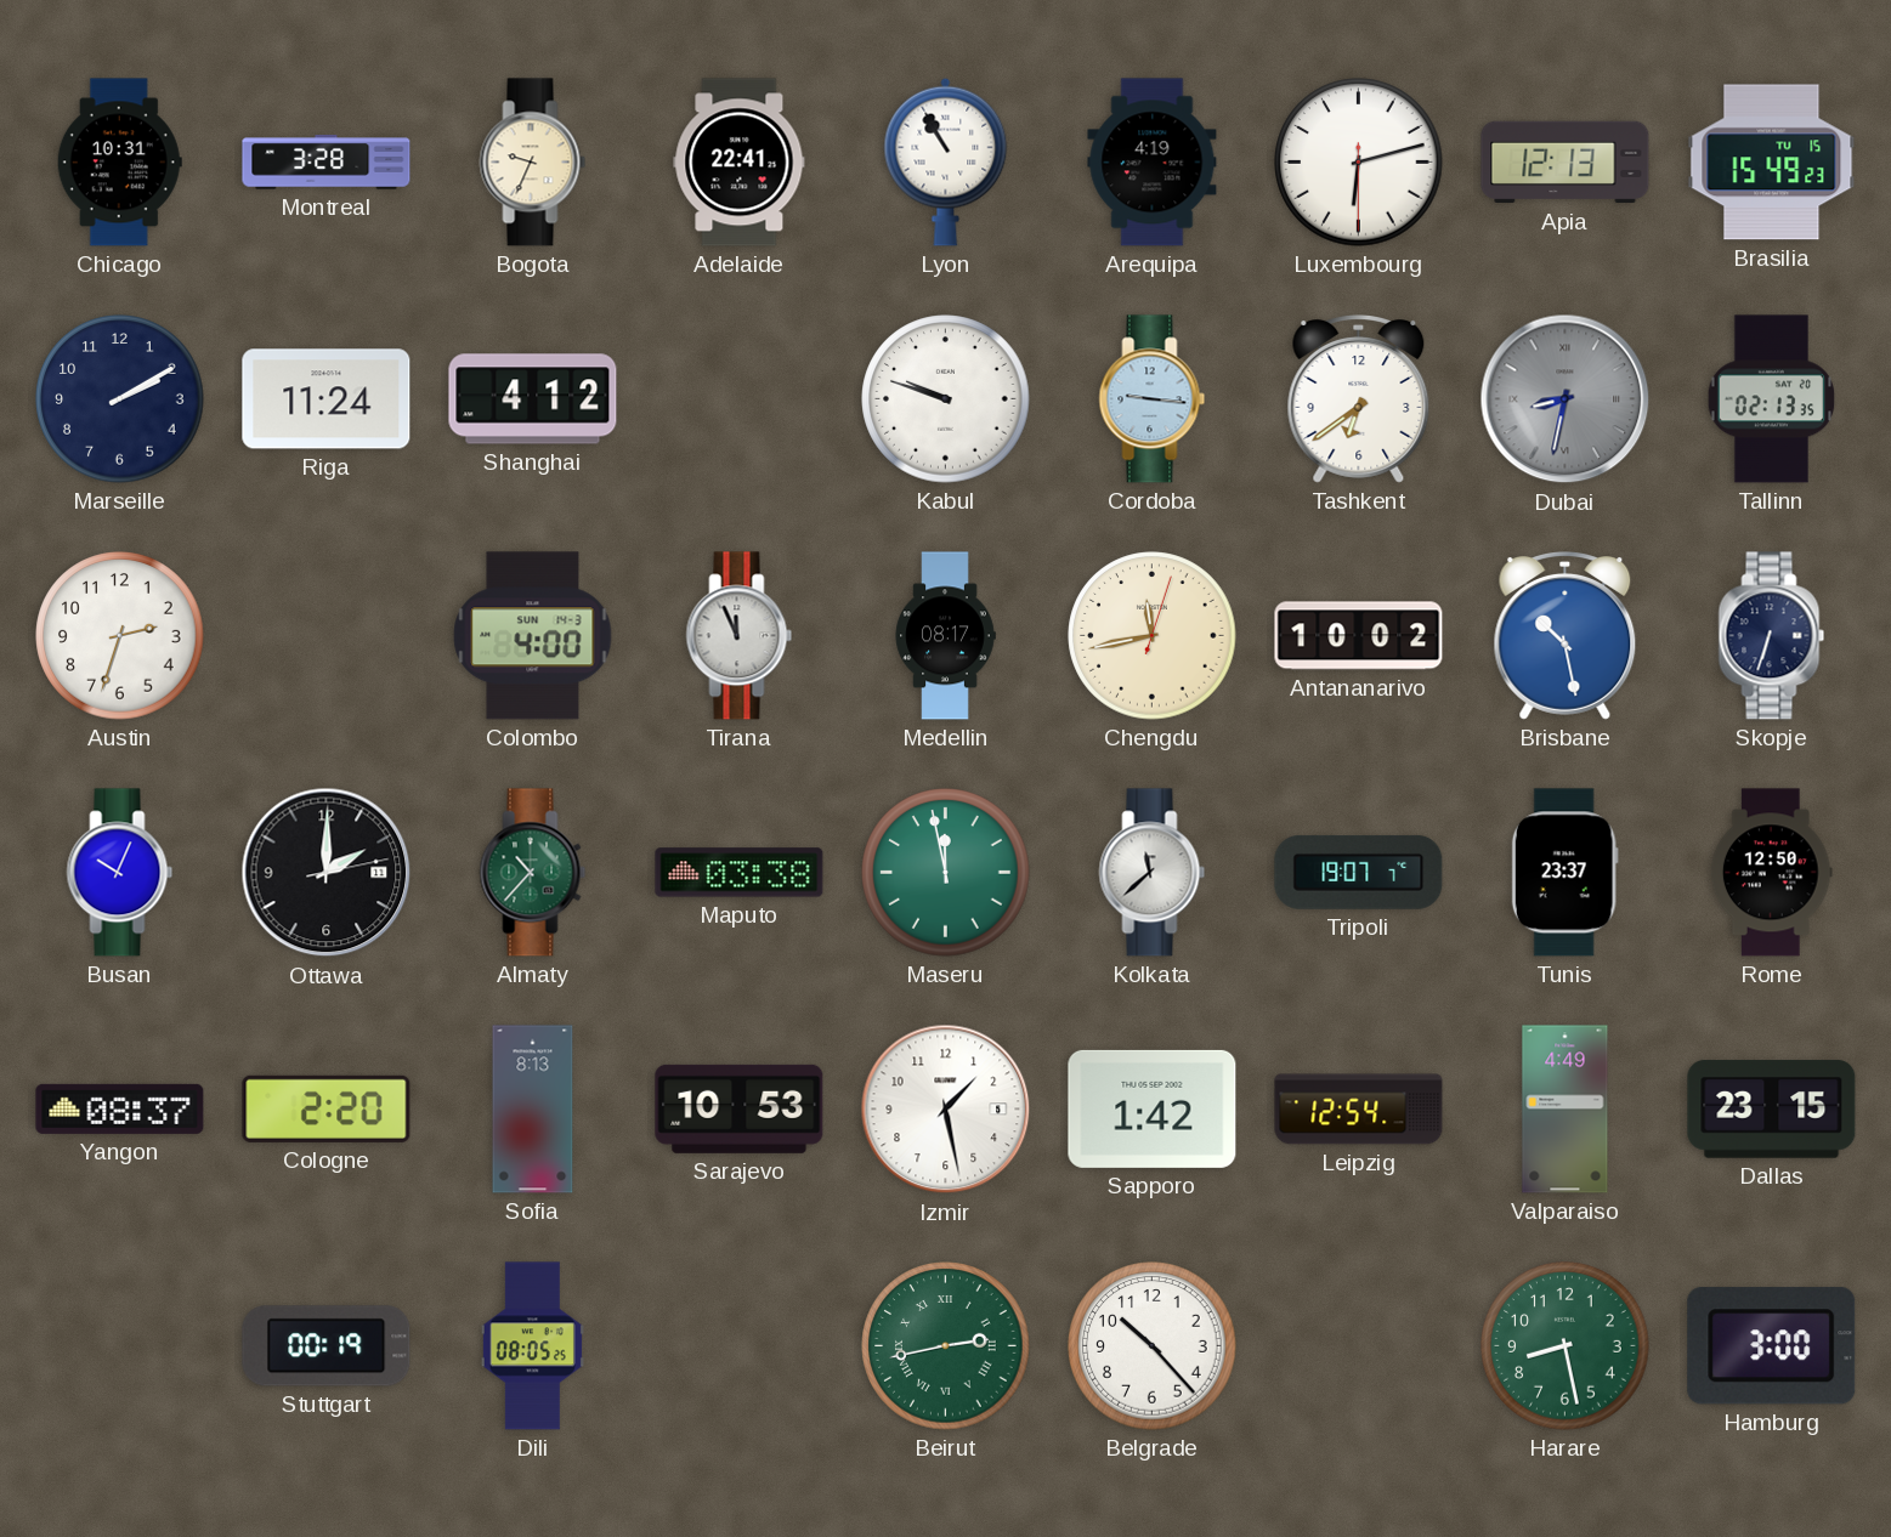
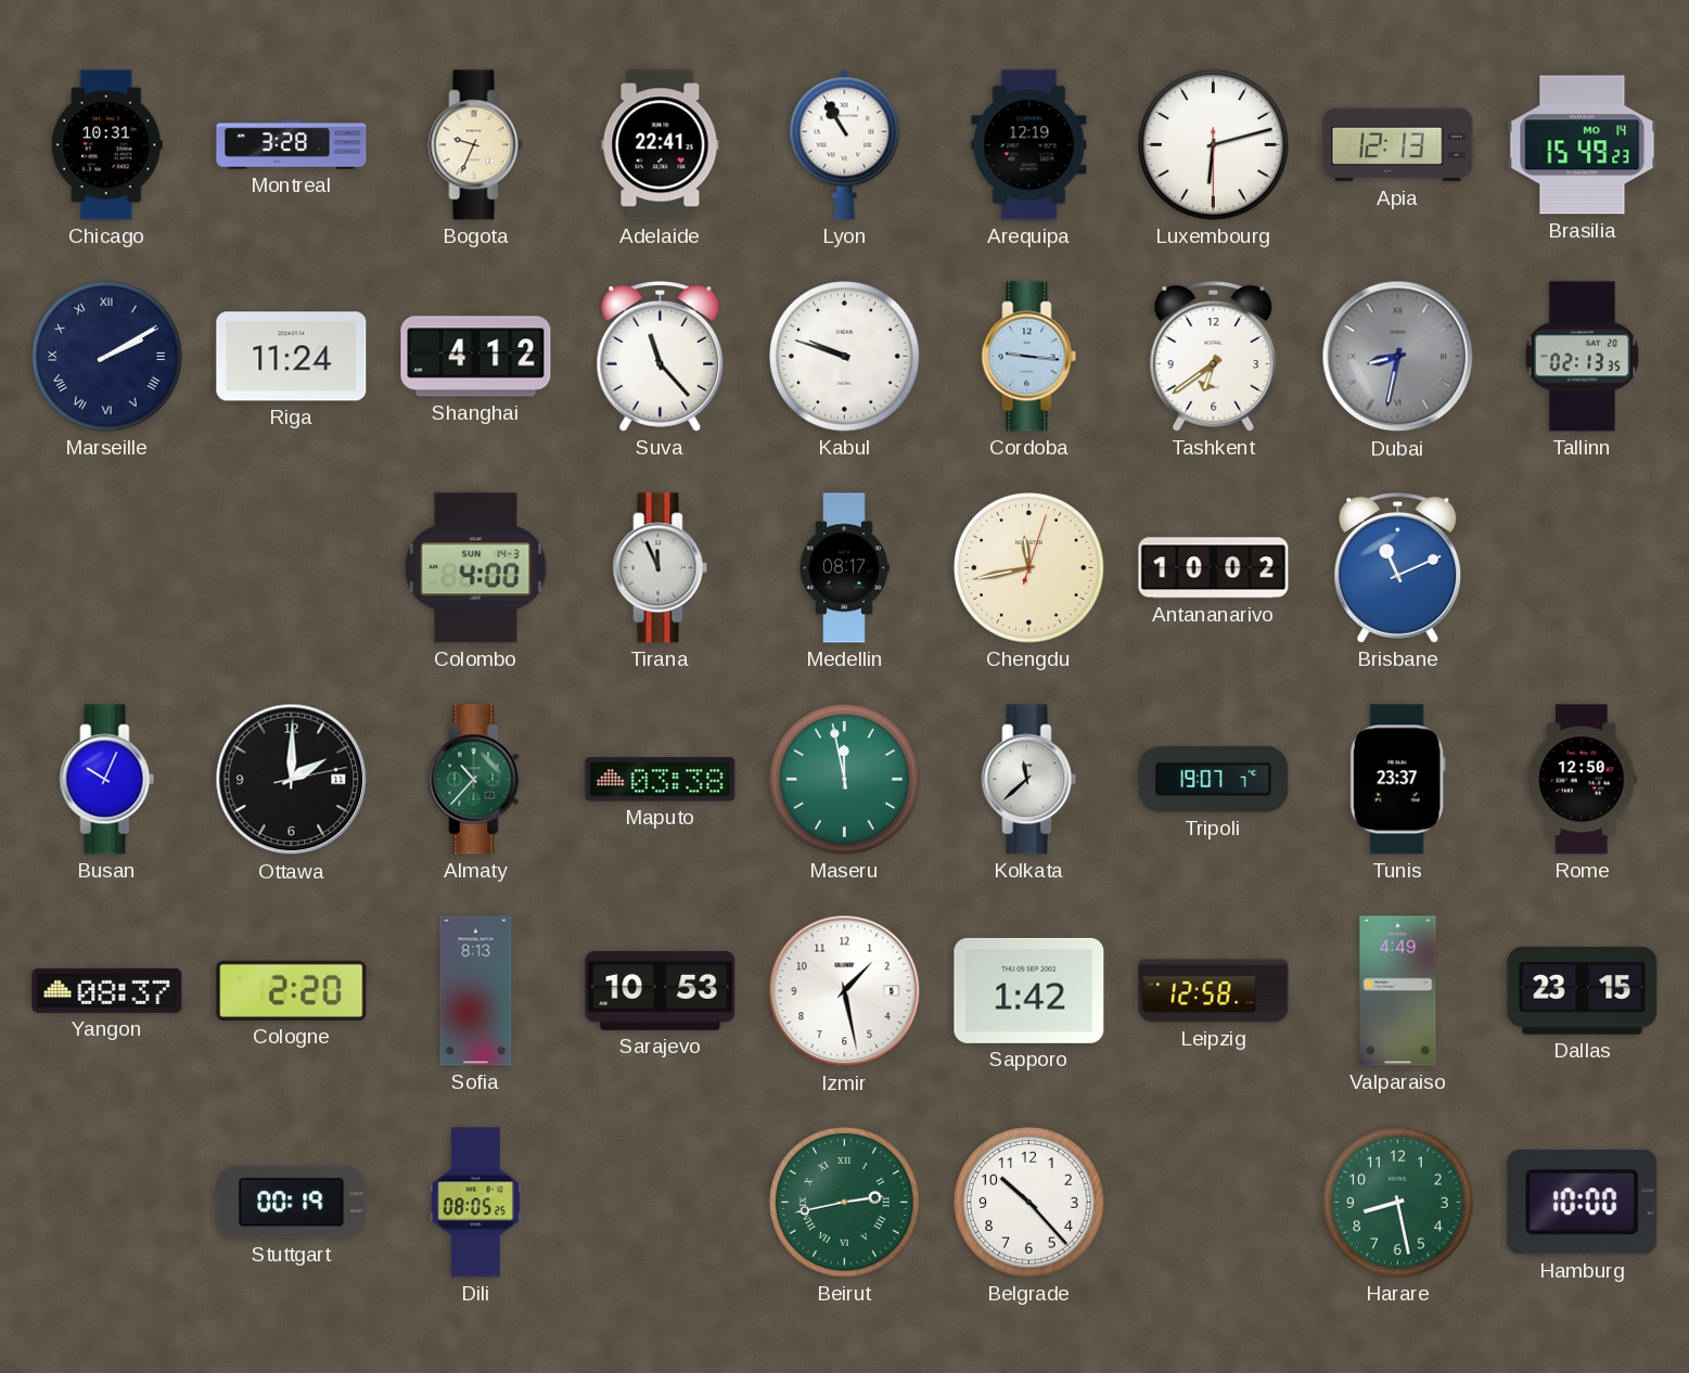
Arequipa: 4:19 -> 12:19
Brasilia date: TU 15 -> MO 14
Marseille numerals: Arabic -> Roman
Suva: none -> 11:23
Austin: 2:33 -> none
Brisbane: 10:28 -> 11:11
Skopje: 6:33 -> none
Leipzig: 12:54 -> 12:58
Hamburg: 3:00 -> 10:00
